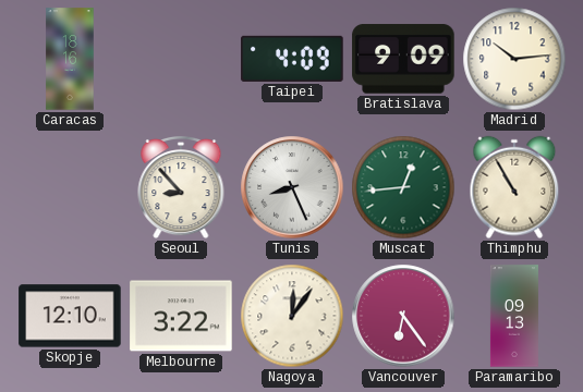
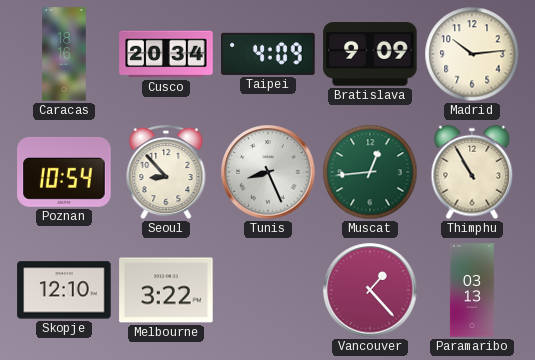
Cusco: none -> 20:34
Poznan: none -> 10:54
Nagoya: 12:06 -> none
Vancouver: 6:24 -> 1:23
Paramaribo: 09:13 -> 03:13
